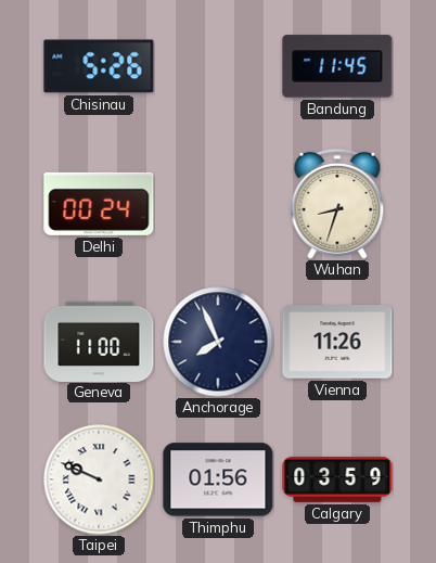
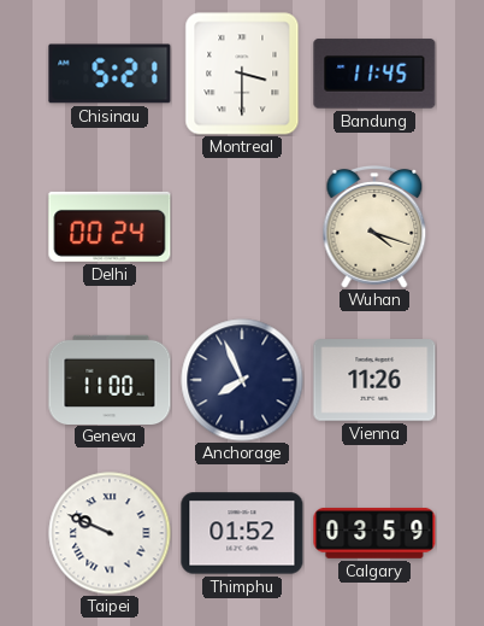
Chisinau: 5:26 -> 5:21
Montreal: none -> 3:30
Wuhan: 8:33 -> 4:18
Thimphu: 01:56 -> 01:52
